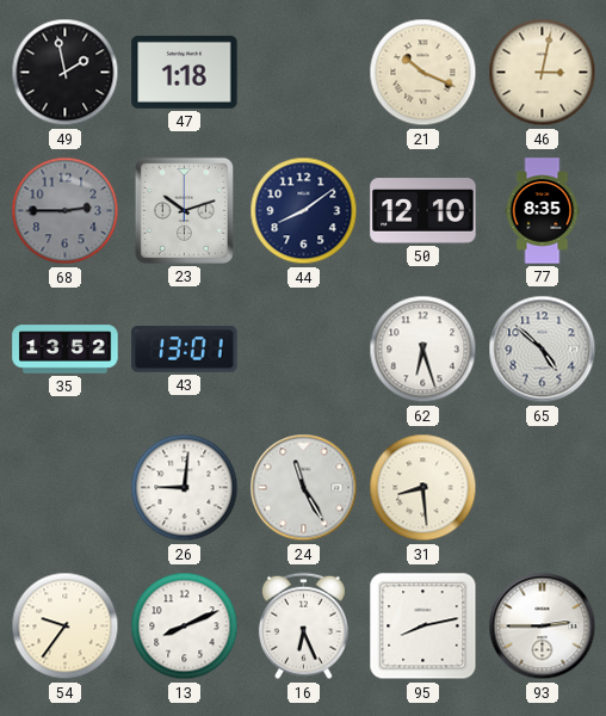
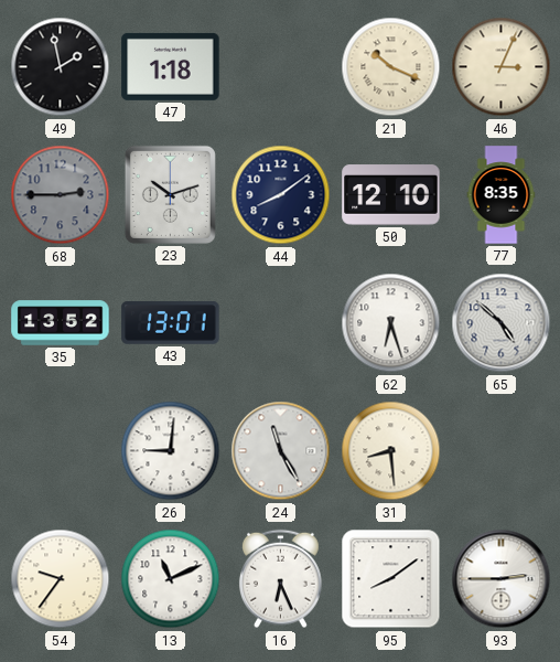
46: 3:02 -> 3:04
13: 8:11 -> 11:11
95: 8:13 -> 8:09
